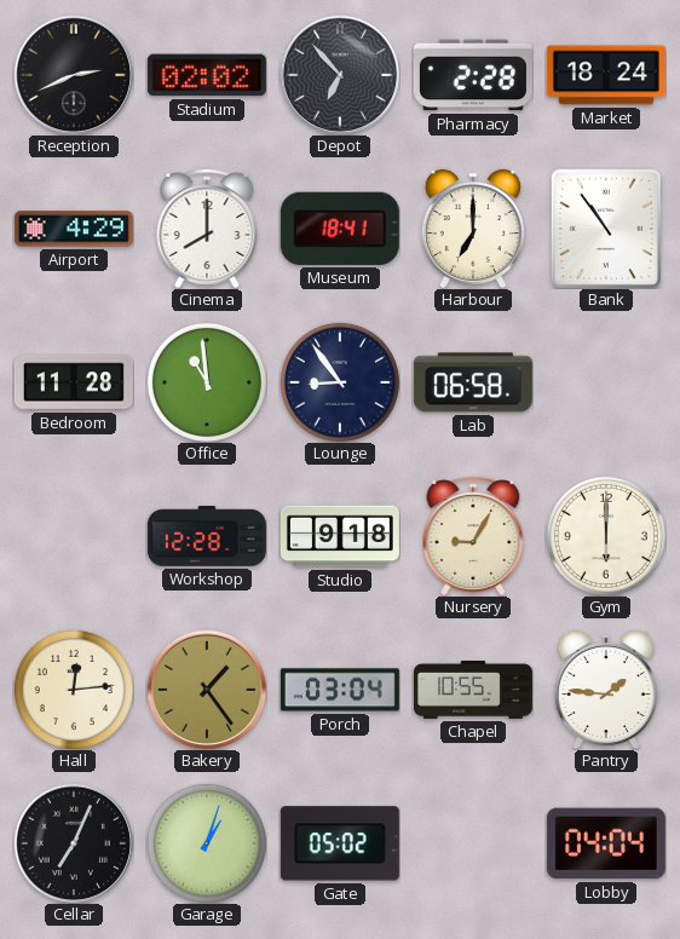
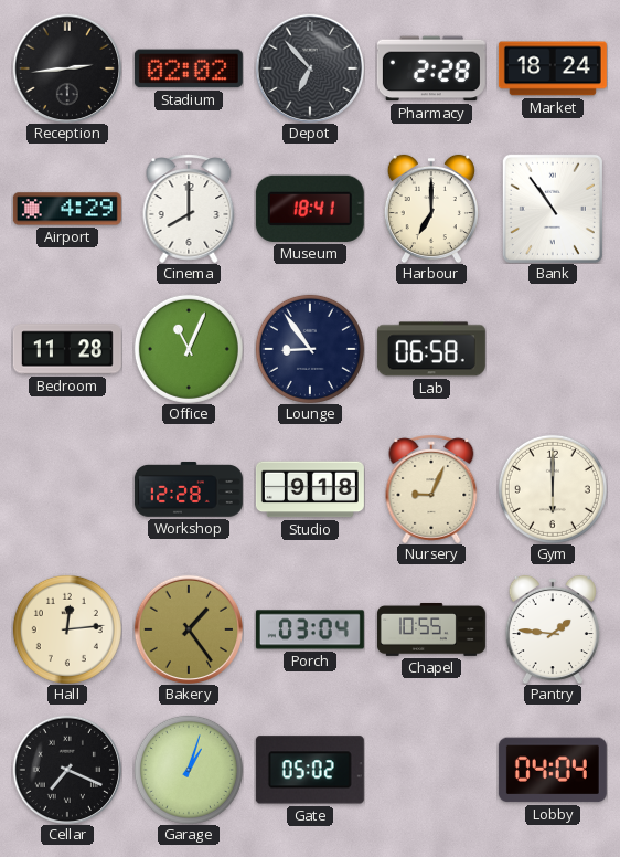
Reception: 2:41 -> 2:44
Office: 10:59 -> 11:04
Nursery: 9:05 -> 9:04
Cellar: 7:04 -> 7:19
